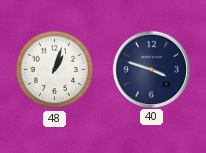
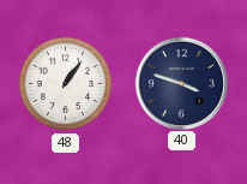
48: 1:03 -> 1:06
